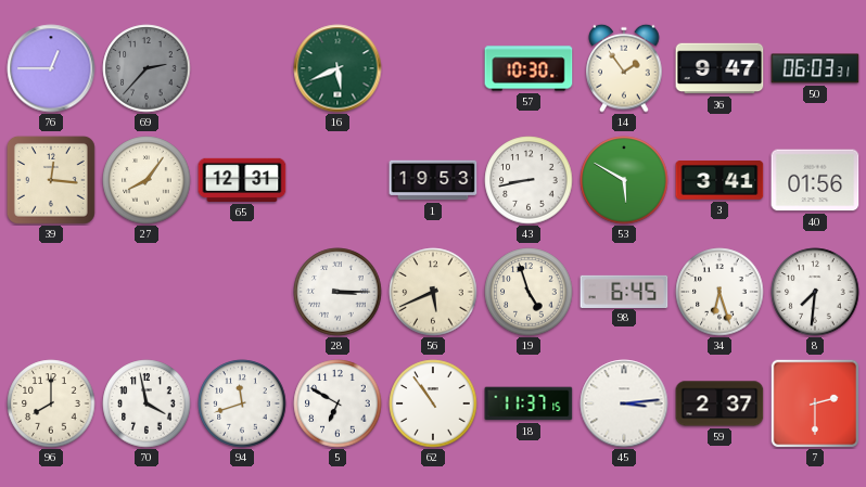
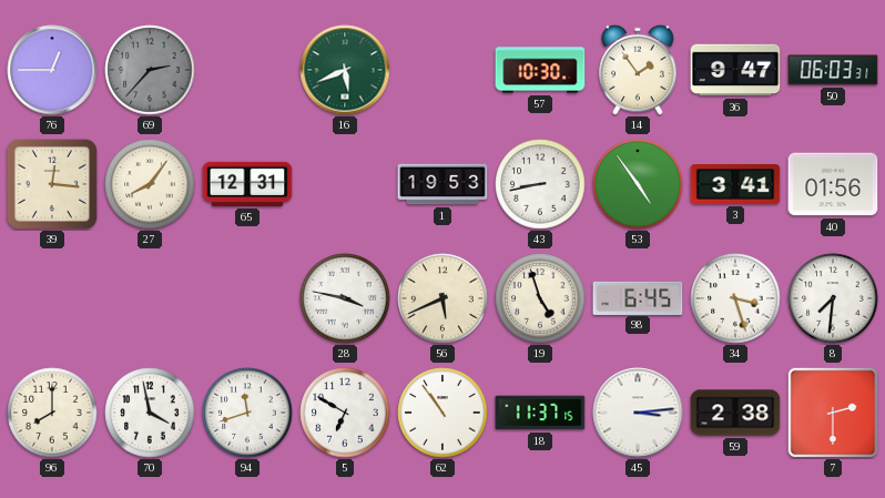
53: 5:50 -> 4:54
28: 3:15 -> 3:47
34: 6:27 -> 3:27
59: 2:37 -> 2:38
